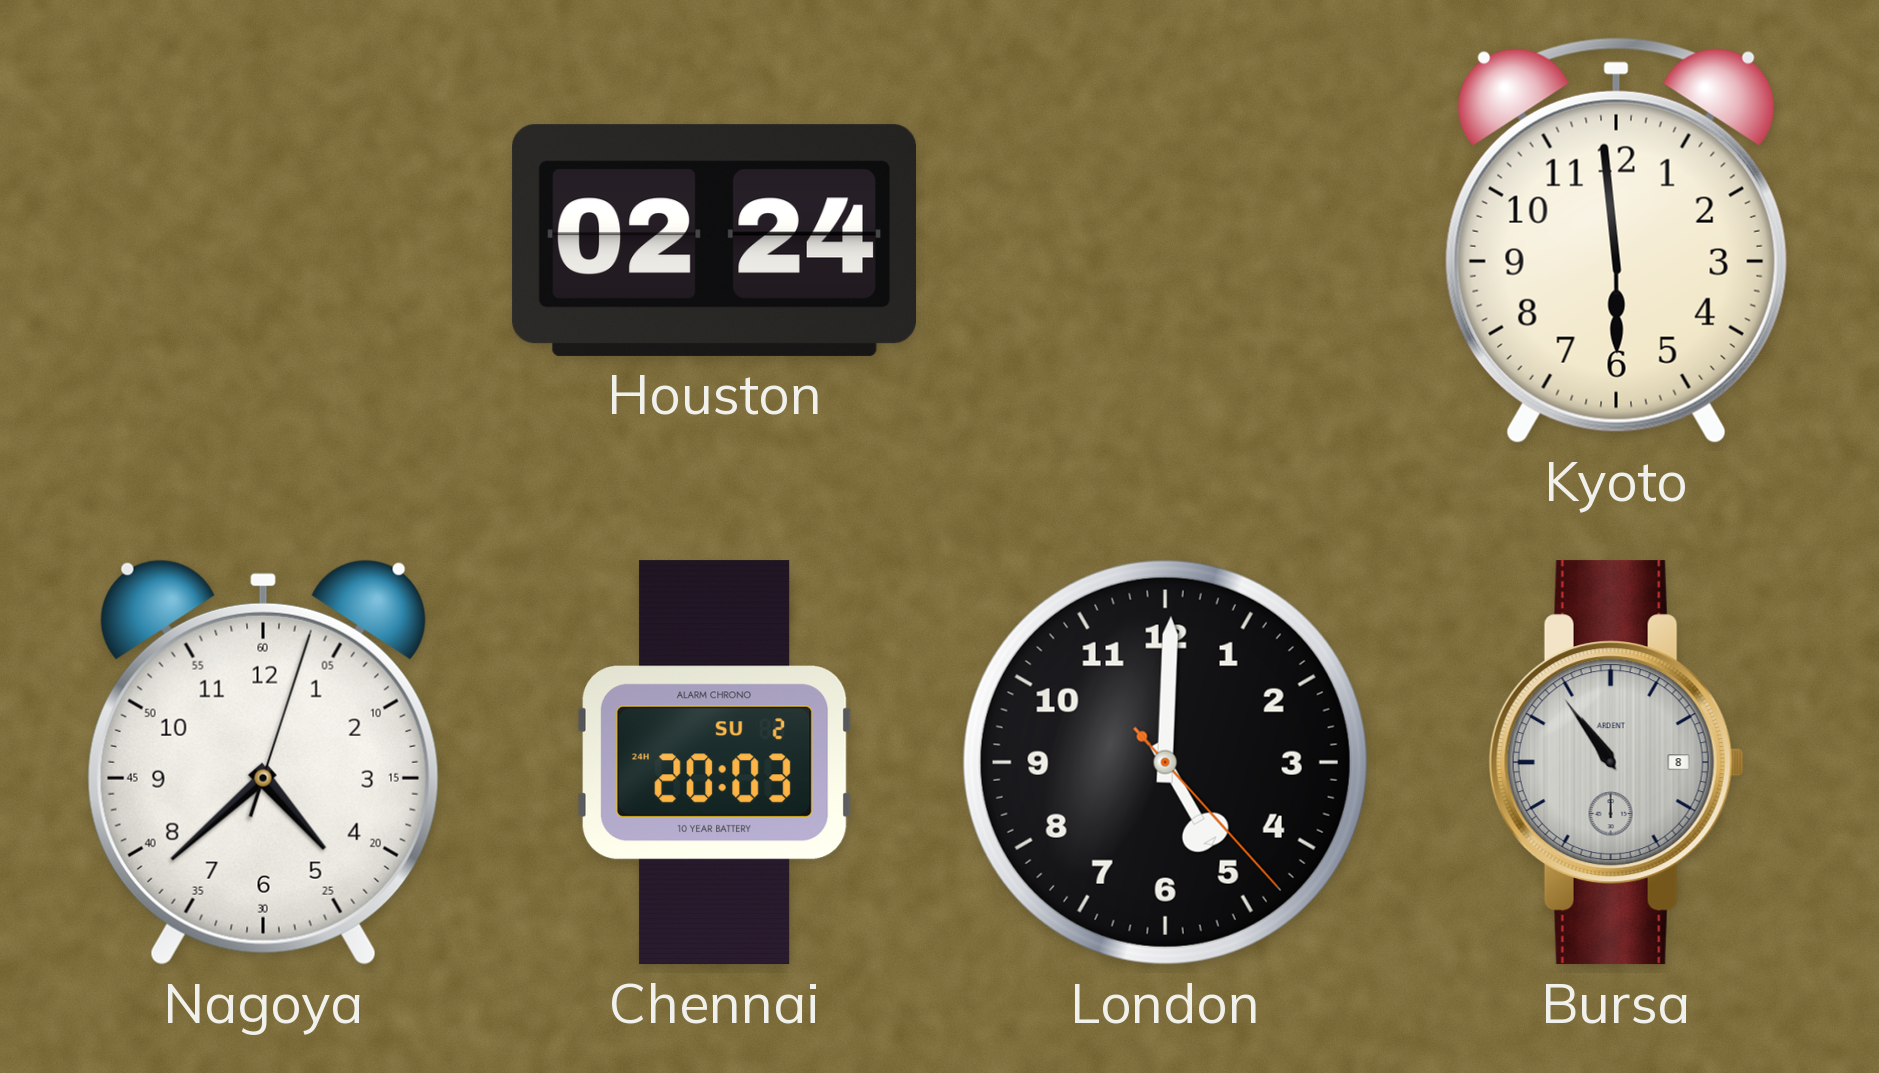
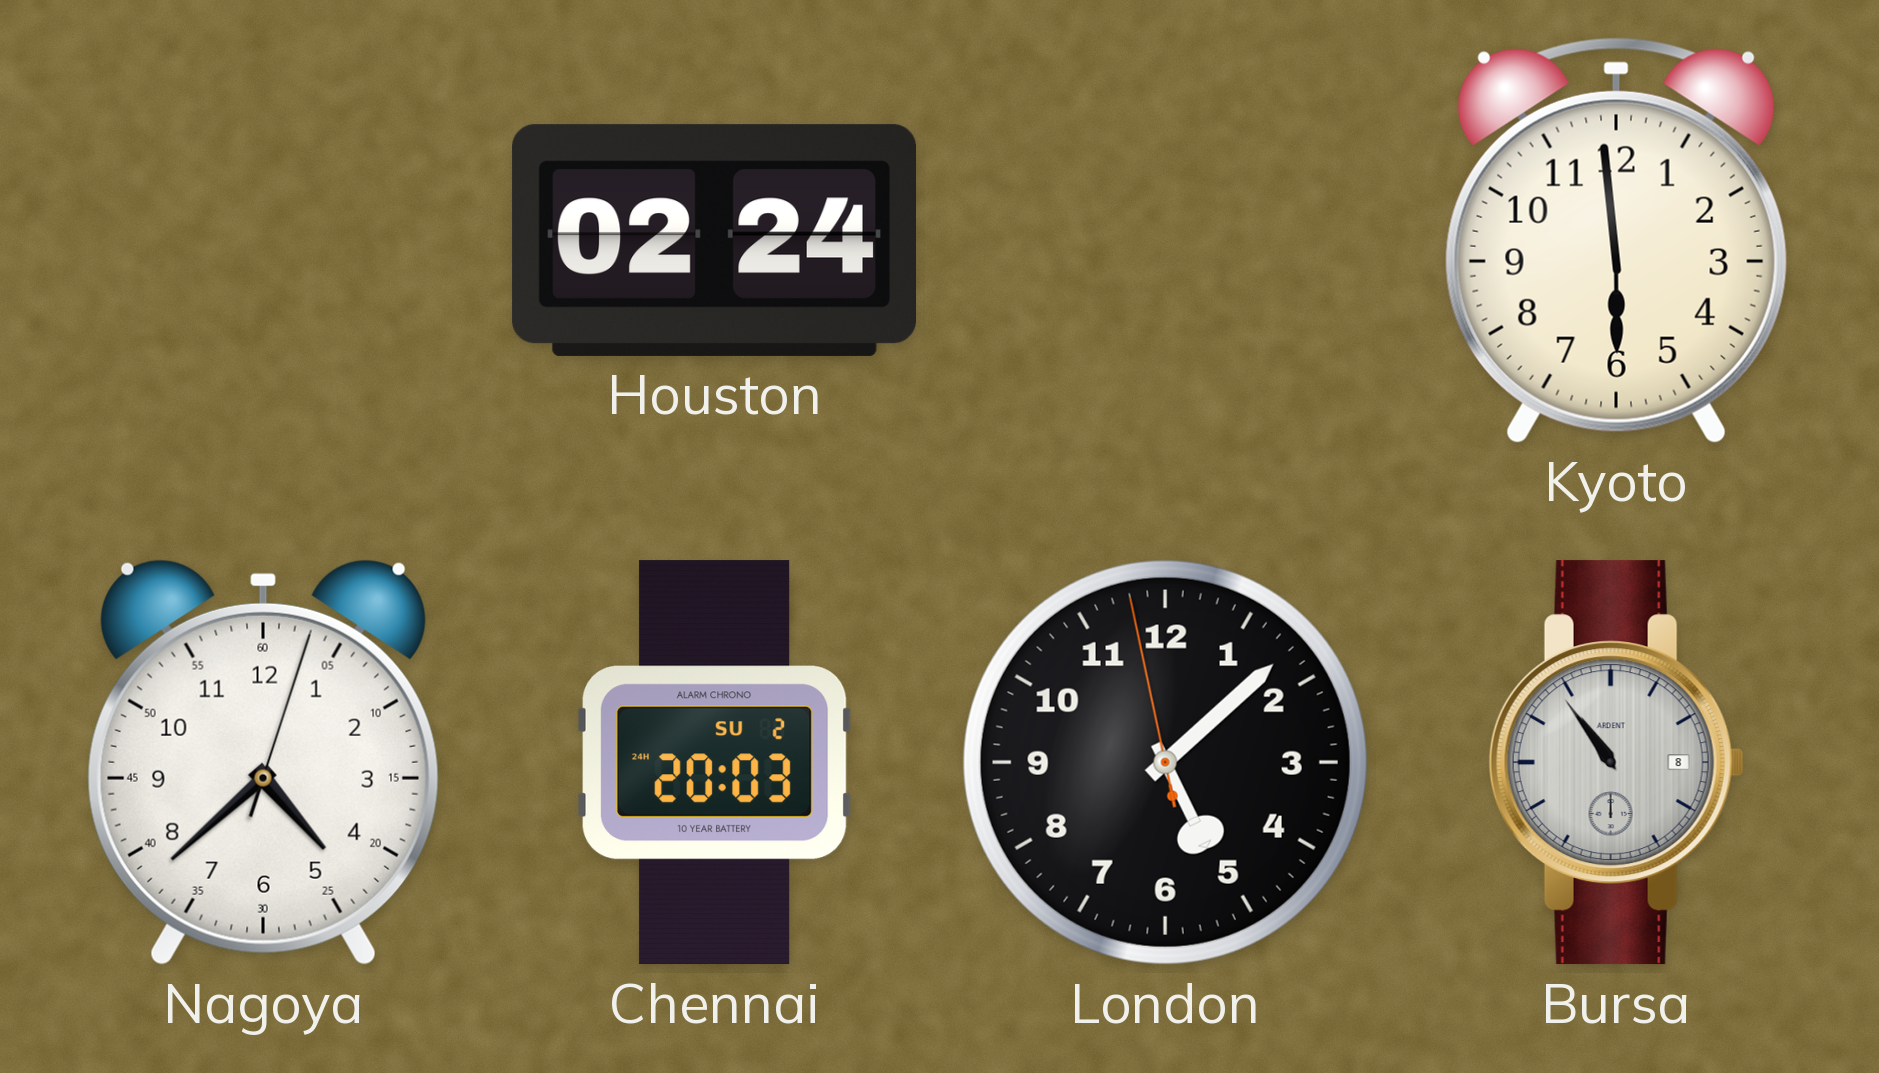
London: 5:00 -> 5:07
